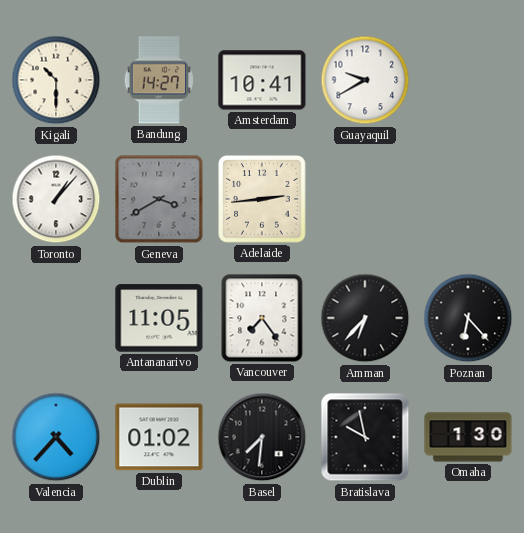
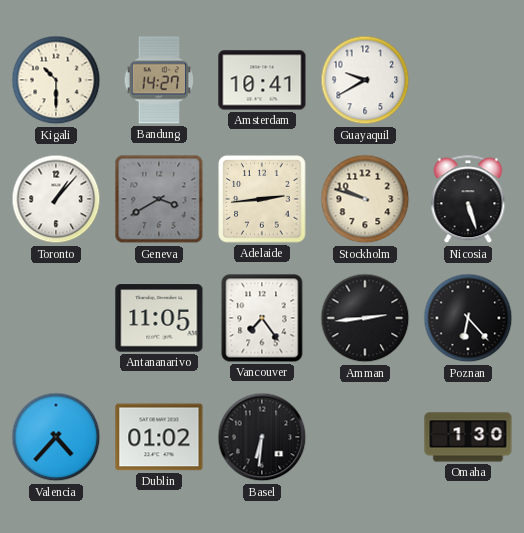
Stockholm: none -> 9:48
Nicosia: none -> 5:27
Amman: 6:37 -> 2:44
Basel: 7:31 -> 6:31
Bratislava: 9:58 -> none
